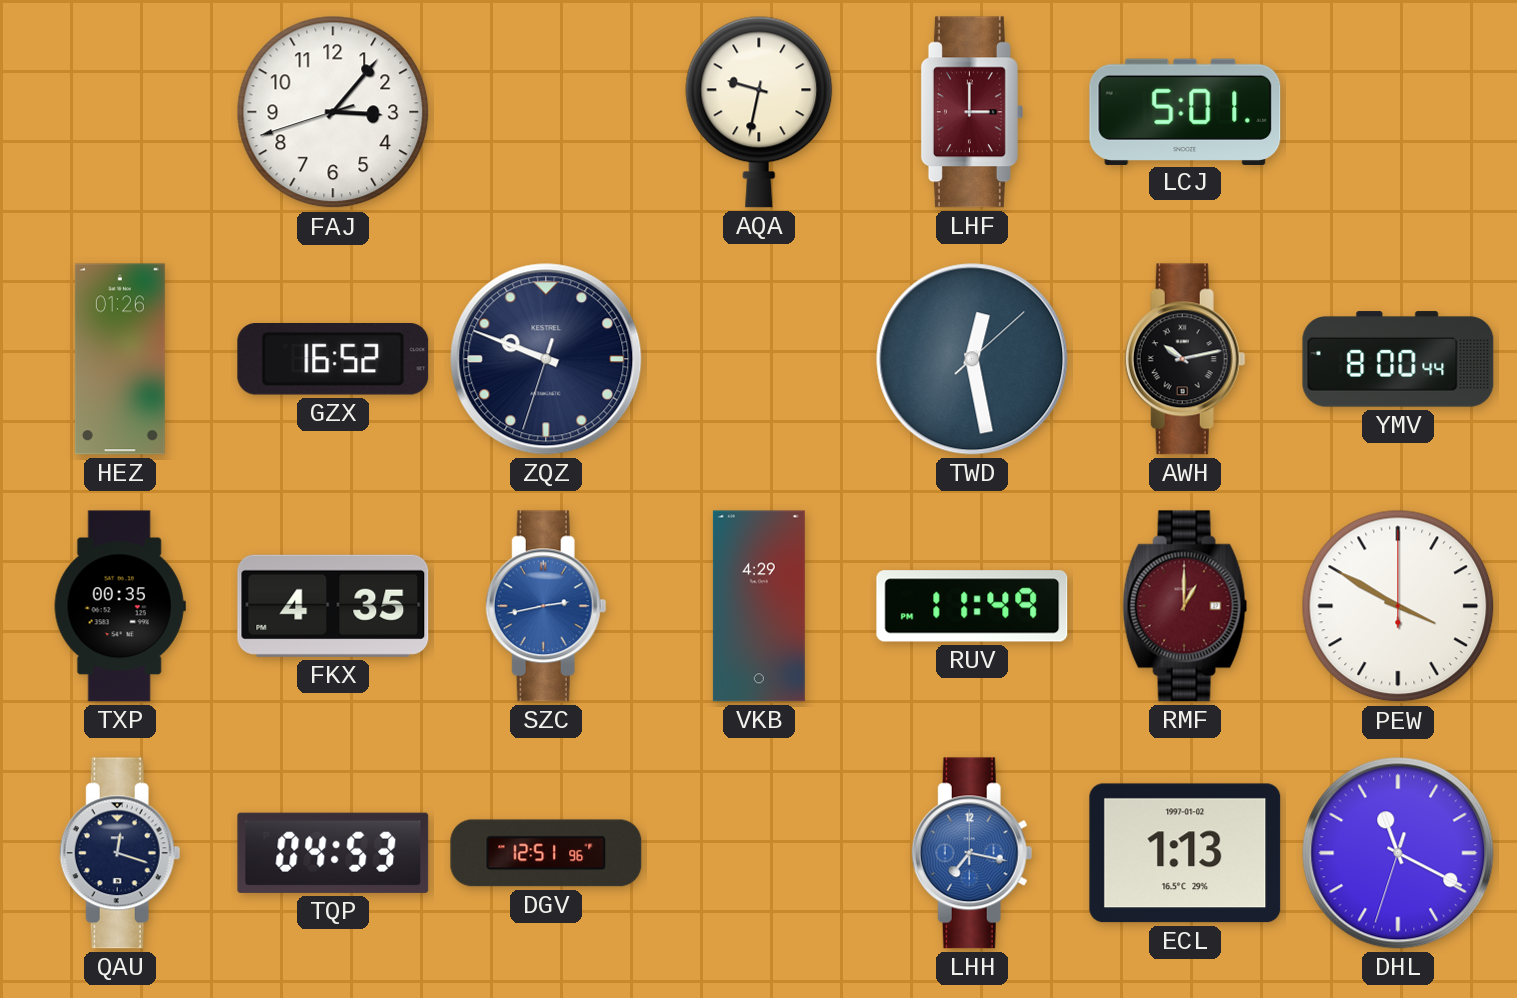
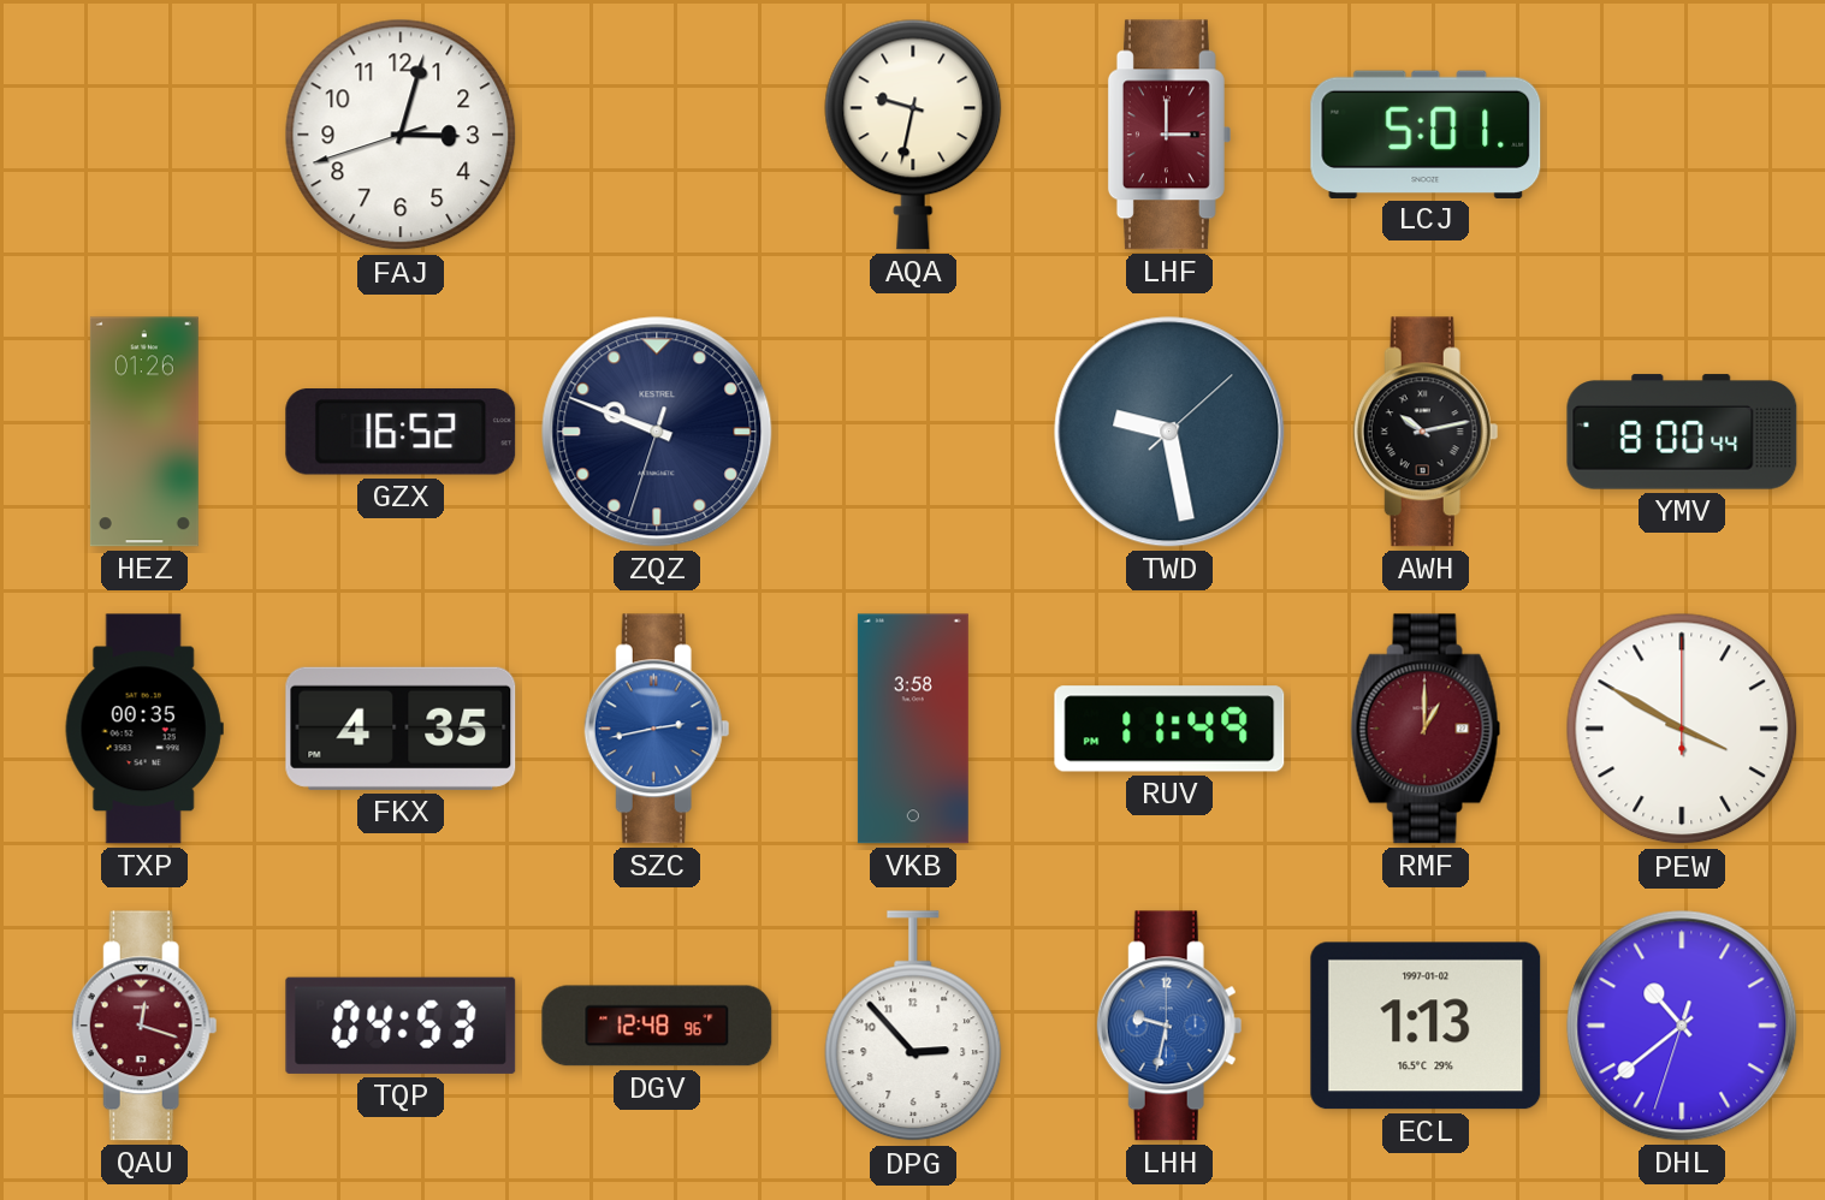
FAJ: 3:06 -> 3:02
TWD: 12:28 -> 9:28
VKB: 4:29 -> 3:58
QAU dial: navy -> burgundy
DGV: 12:51 -> 12:48
DPG: none -> 2:53
LHH: 7:17 -> 9:32
DHL: 11:19 -> 10:38
